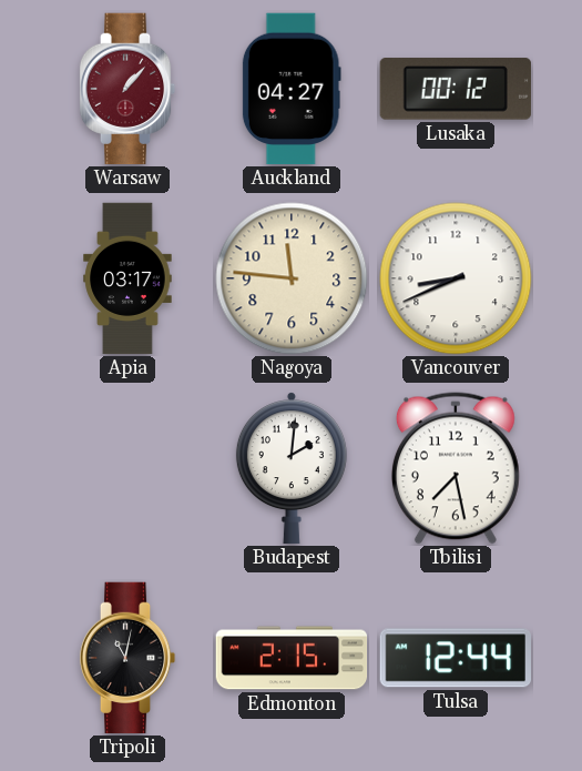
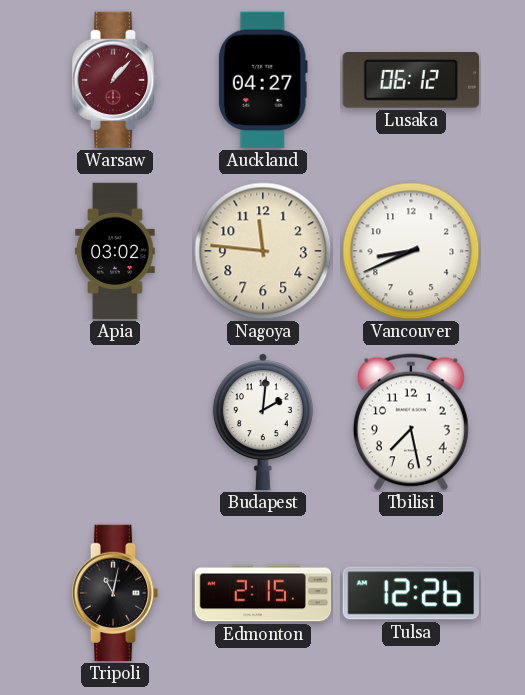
Lusaka: 00:12 -> 06:12
Apia: 03:17 -> 03:02
Tulsa: 12:44 -> 12:26
